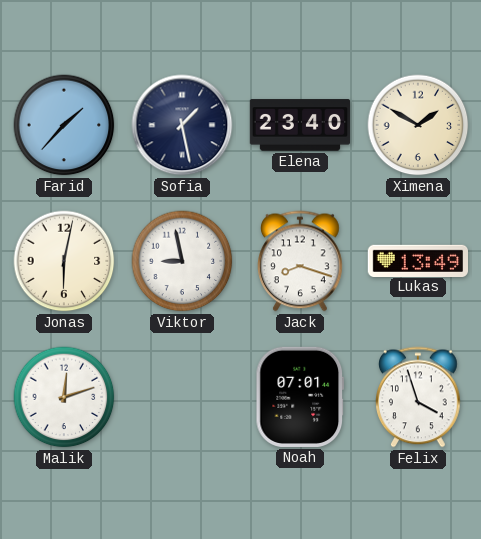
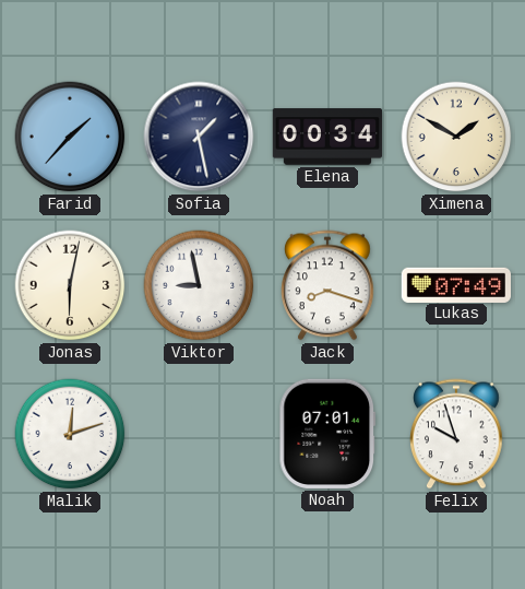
Elena: 23:40 -> 00:34
Lukas: 13:49 -> 07:49
Felix: 3:57 -> 9:57
